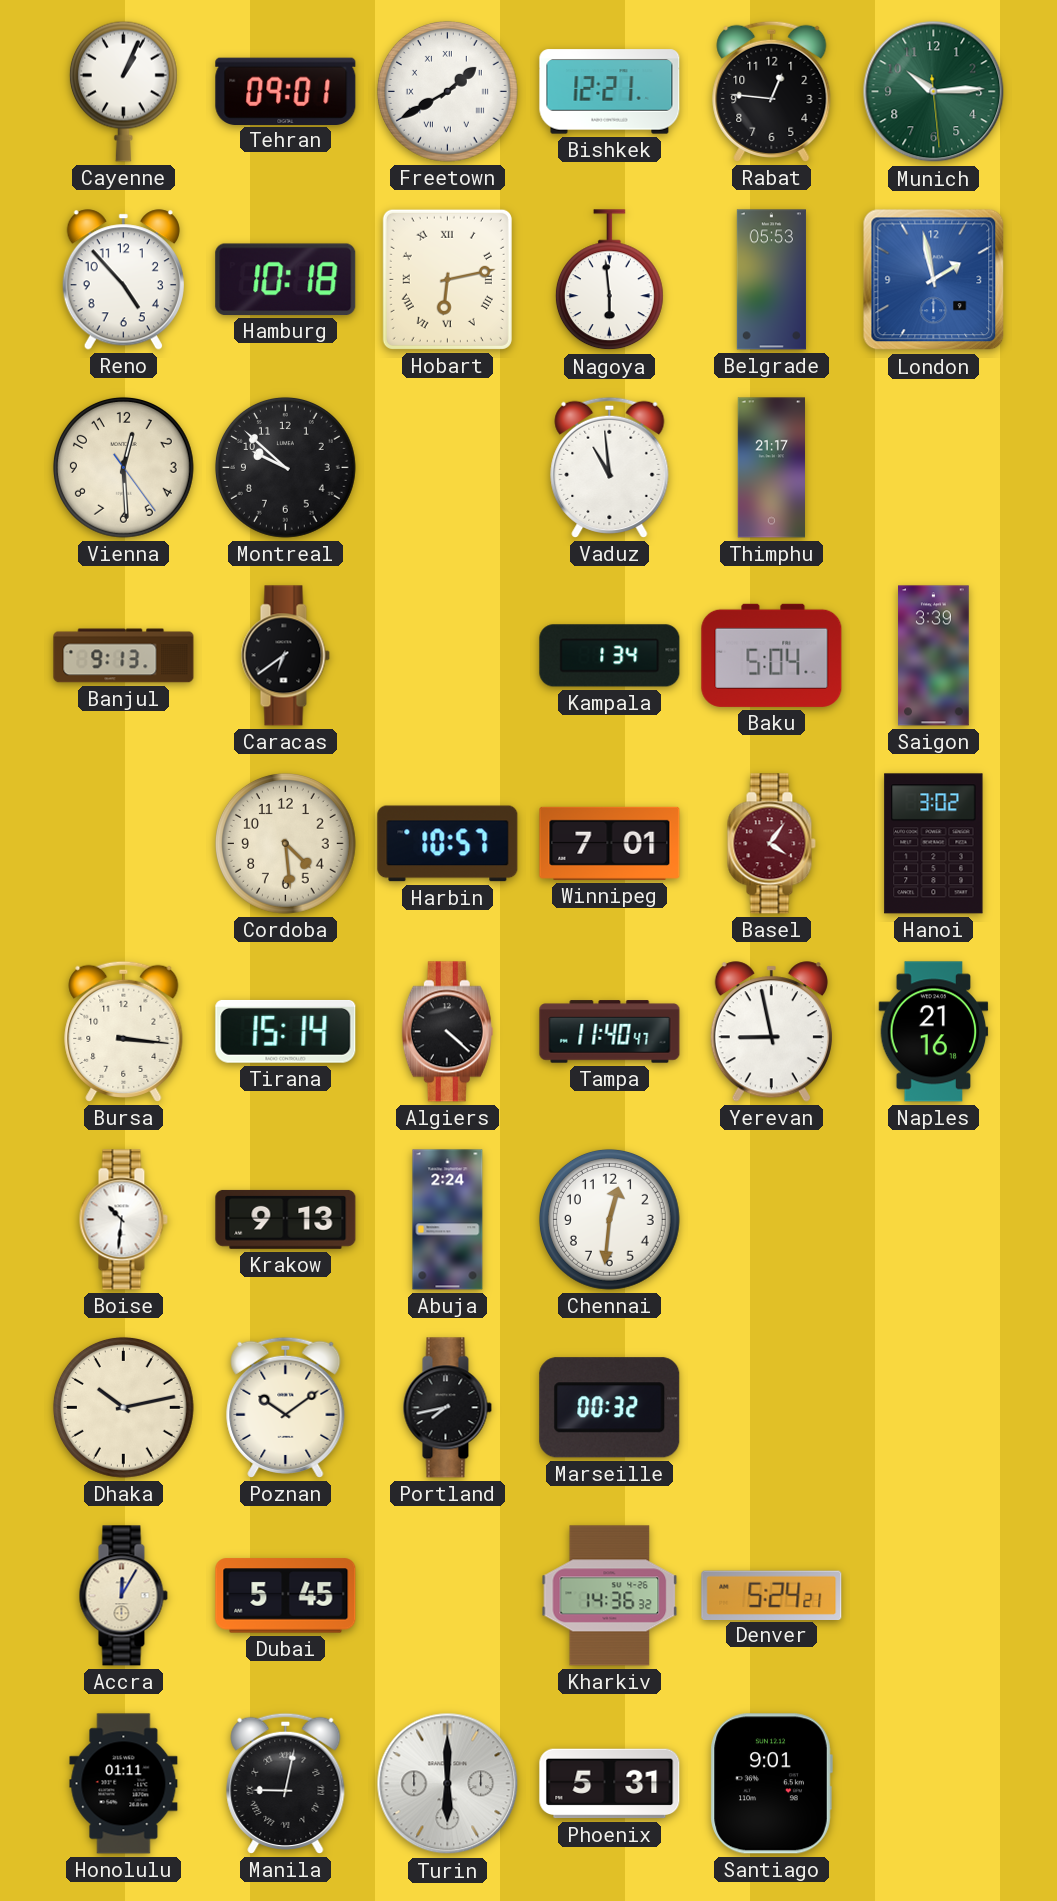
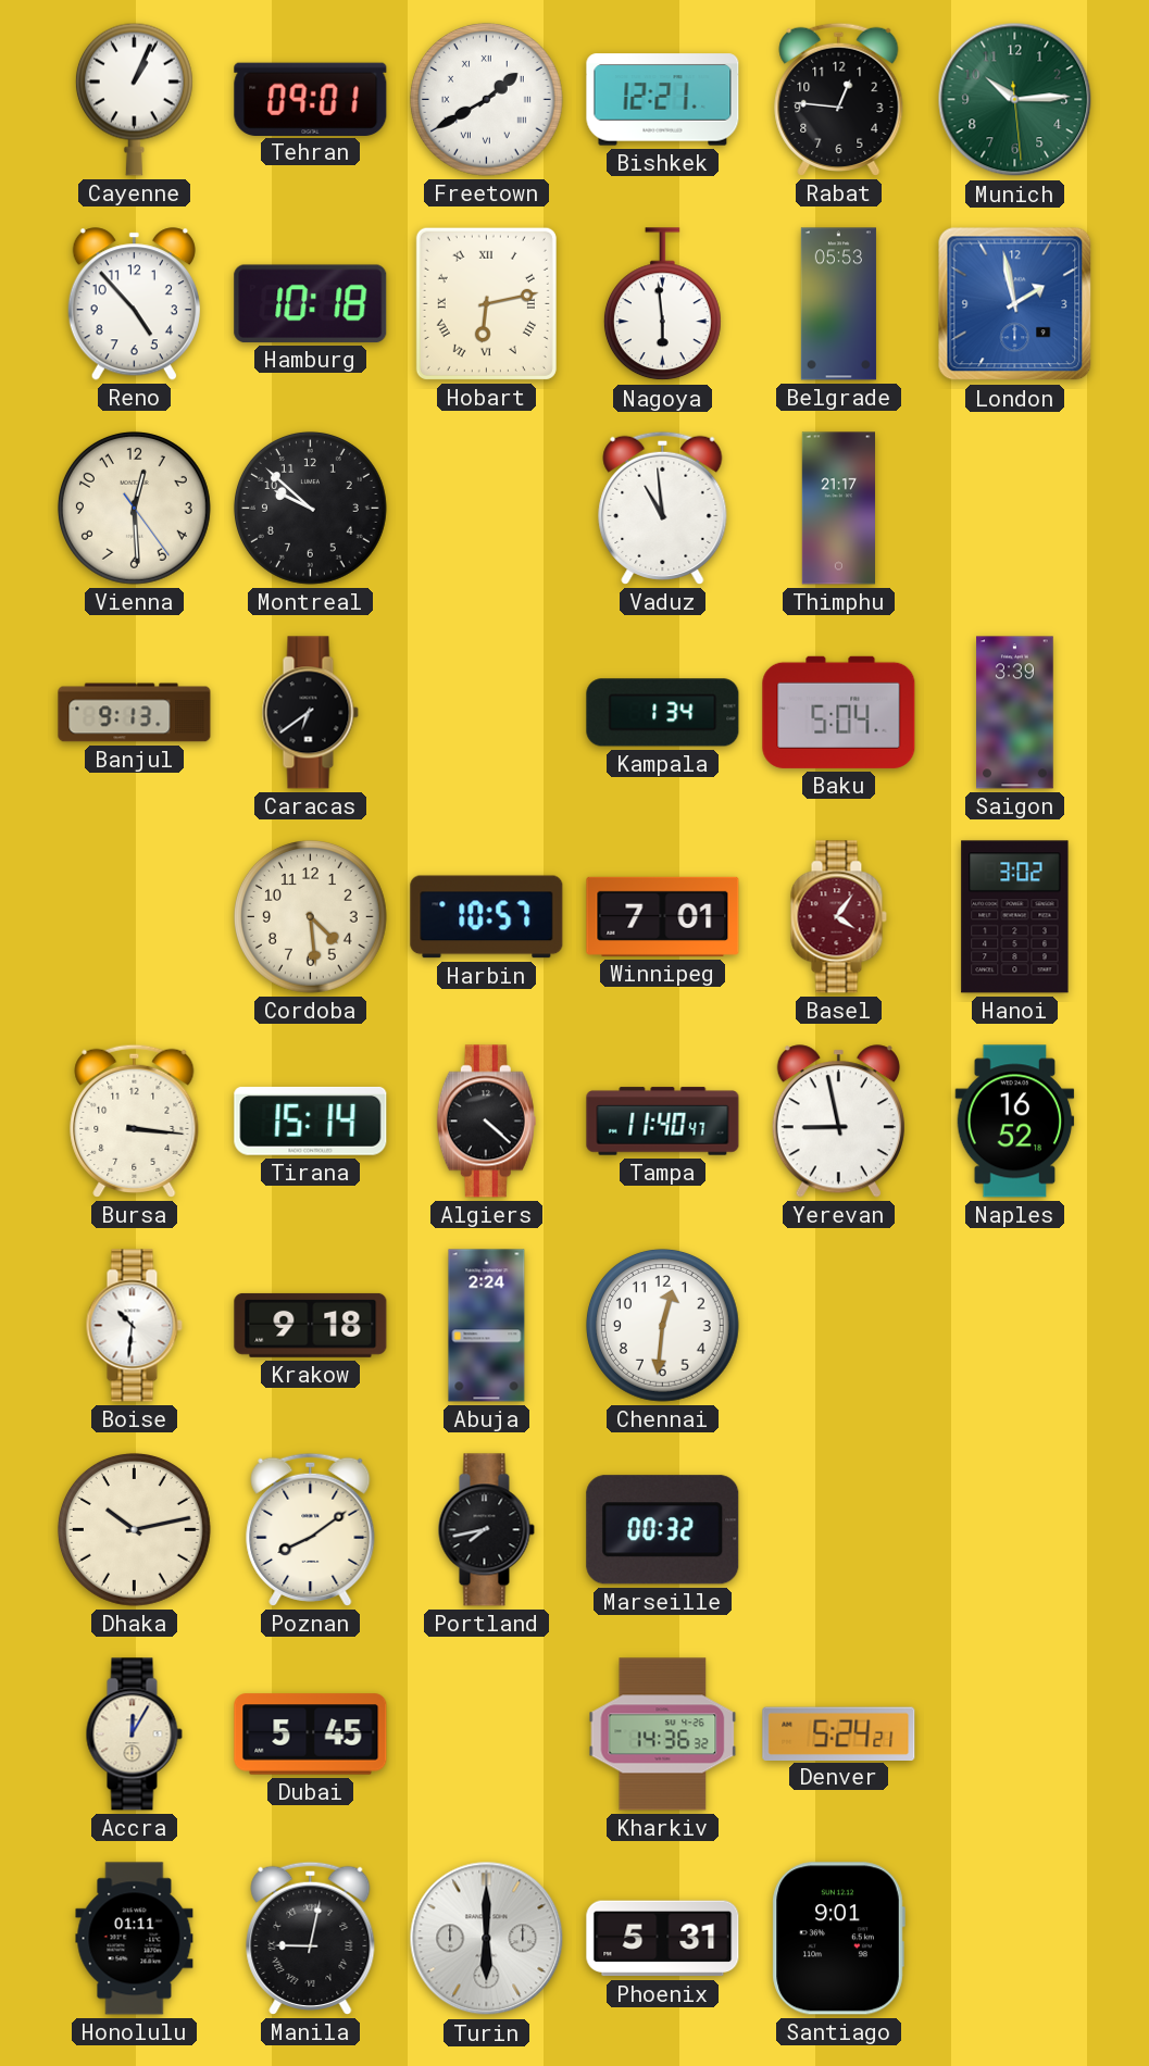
Naples: 21:16 -> 16:52
Krakow: 9:13 -> 9:18
Poznan: 10:09 -> 8:09
